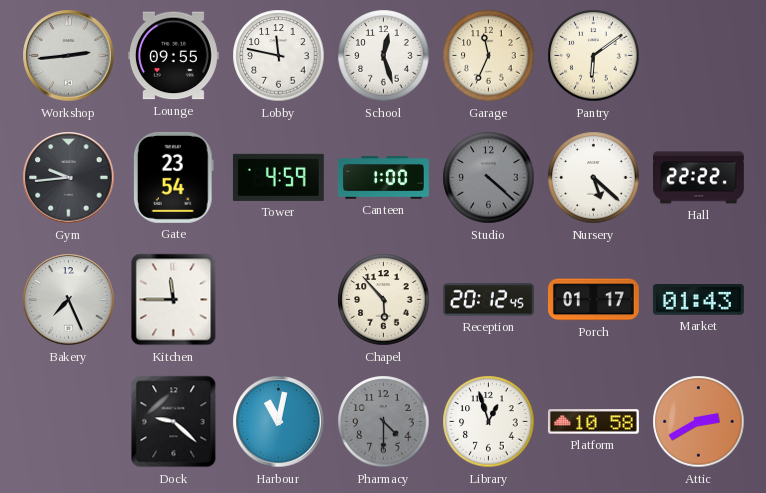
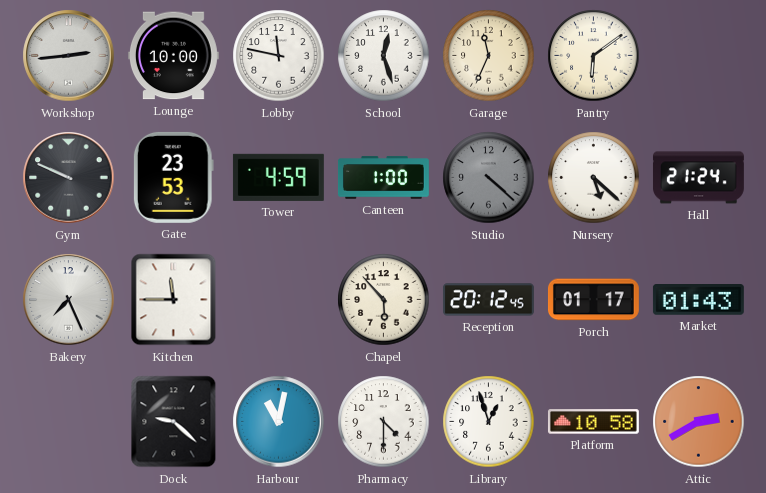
Lounge: 09:55 -> 10:00
Gym: 9:44 -> 9:49
Gate: 23:54 -> 23:53
Hall: 22:22 -> 21:24
Pharmacy dial: grey -> white
